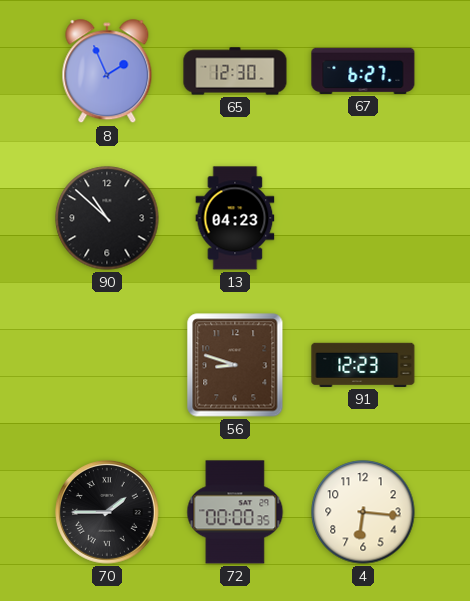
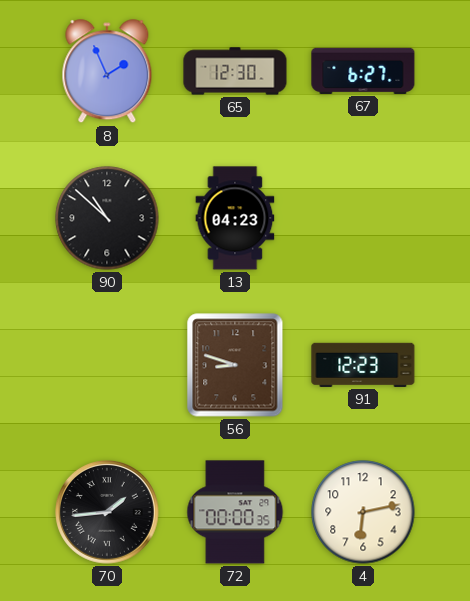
70: 1:45 -> 1:44
4: 6:16 -> 6:13
